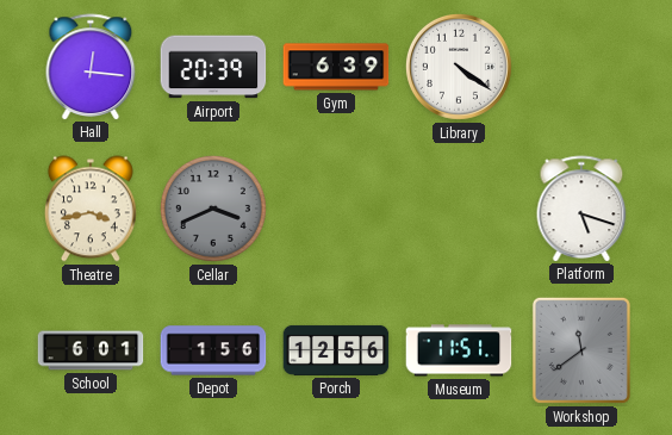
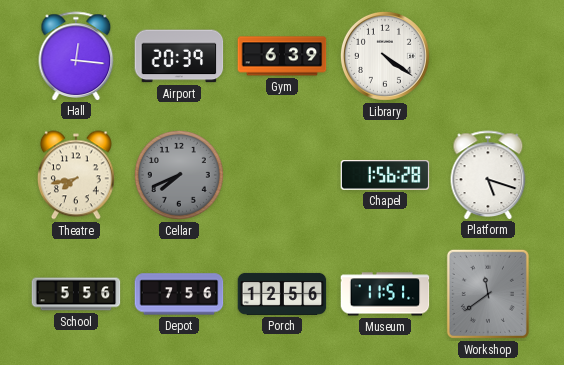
Theatre: 3:43 -> 7:43
Cellar: 3:41 -> 7:41
Chapel: none -> 1:56
School: 6:01 -> 5:56
Depot: 1:56 -> 7:56
